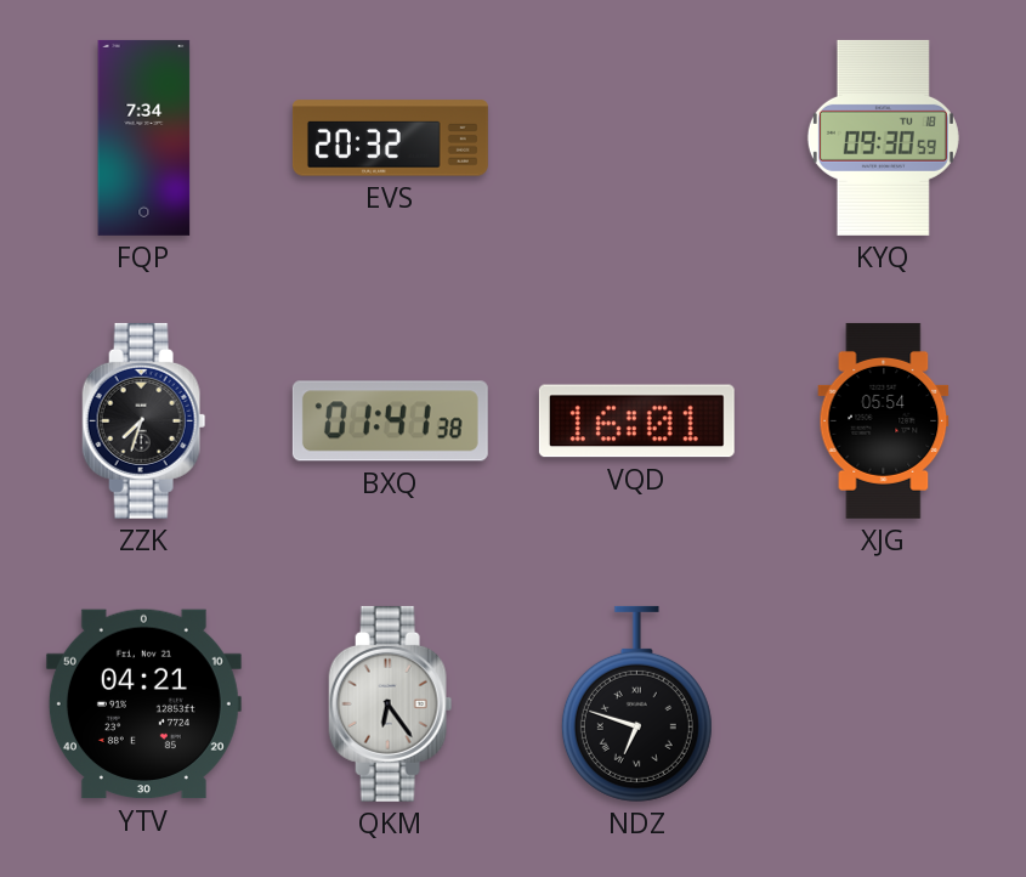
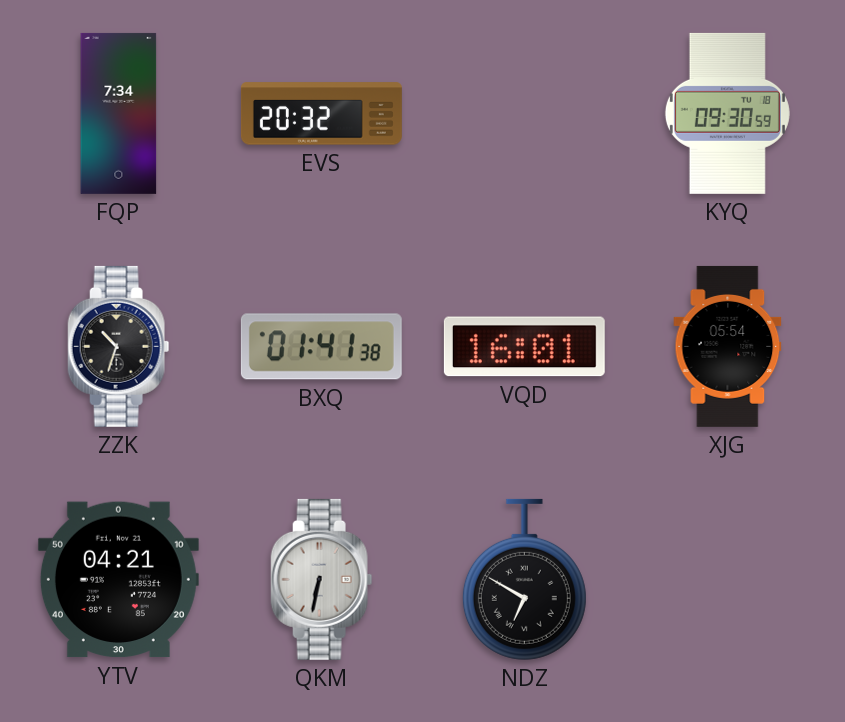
ZZK: 7:33 -> 10:33
QKM: 6:24 -> 6:32
NDZ: 6:48 -> 6:50
